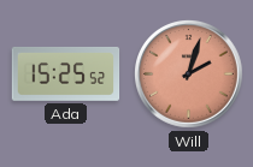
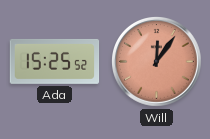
Will: 2:03 -> 12:06
